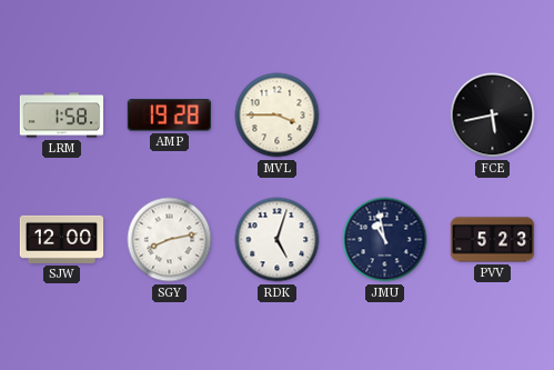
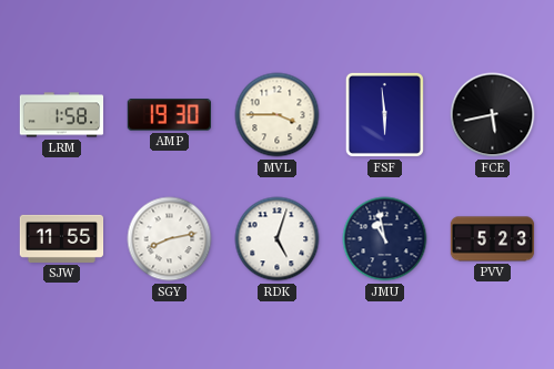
AMP: 19:28 -> 19:30
FSF: none -> 5:59
SJW: 12:00 -> 11:55
